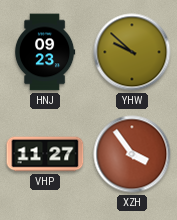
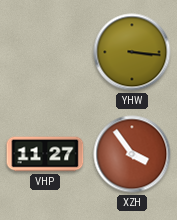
HNJ: 09:23 -> none
YHW: 9:52 -> 3:16
